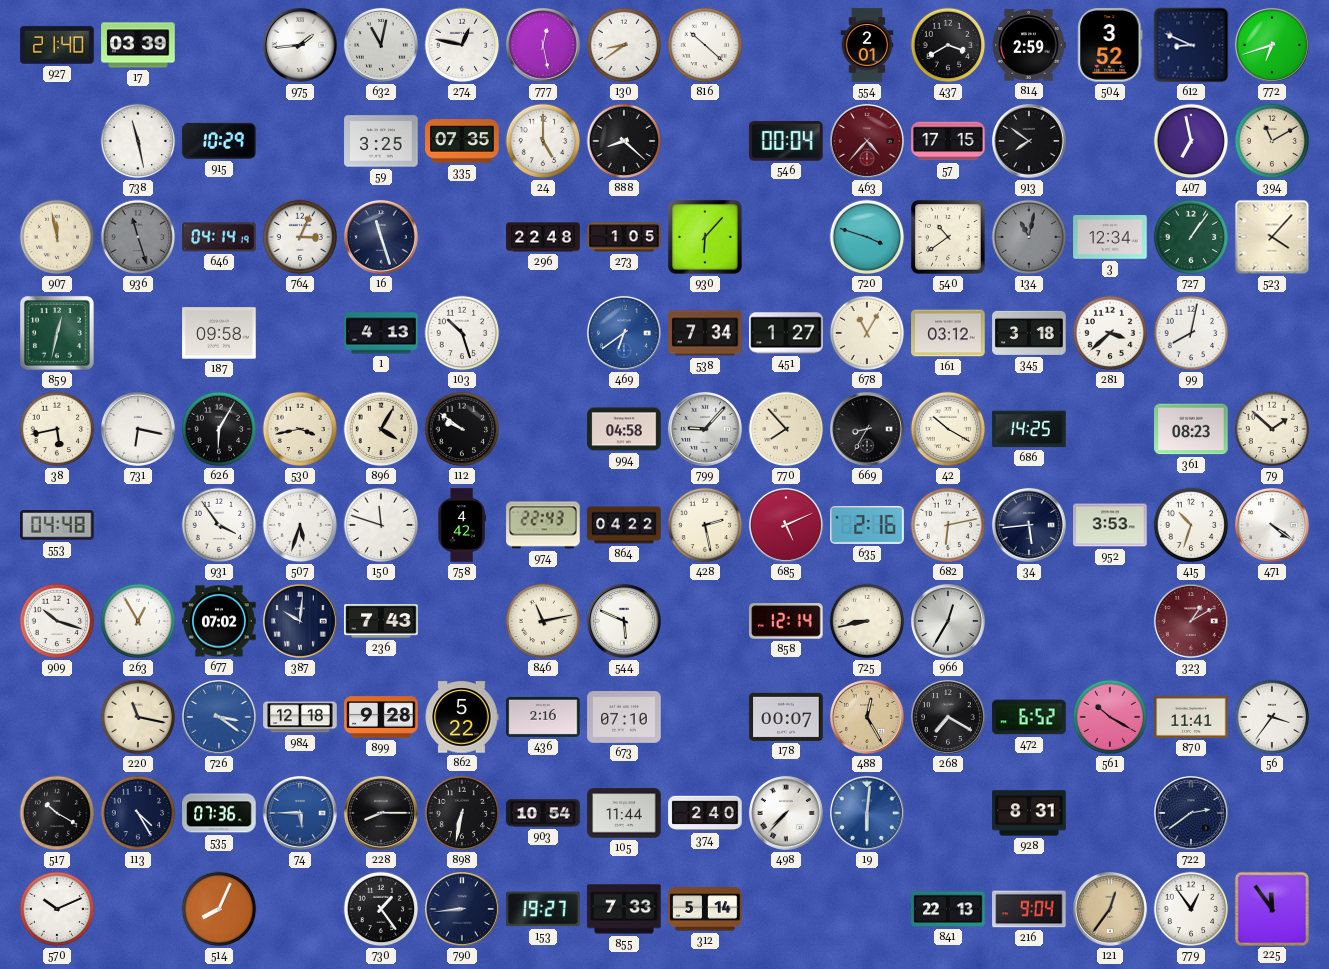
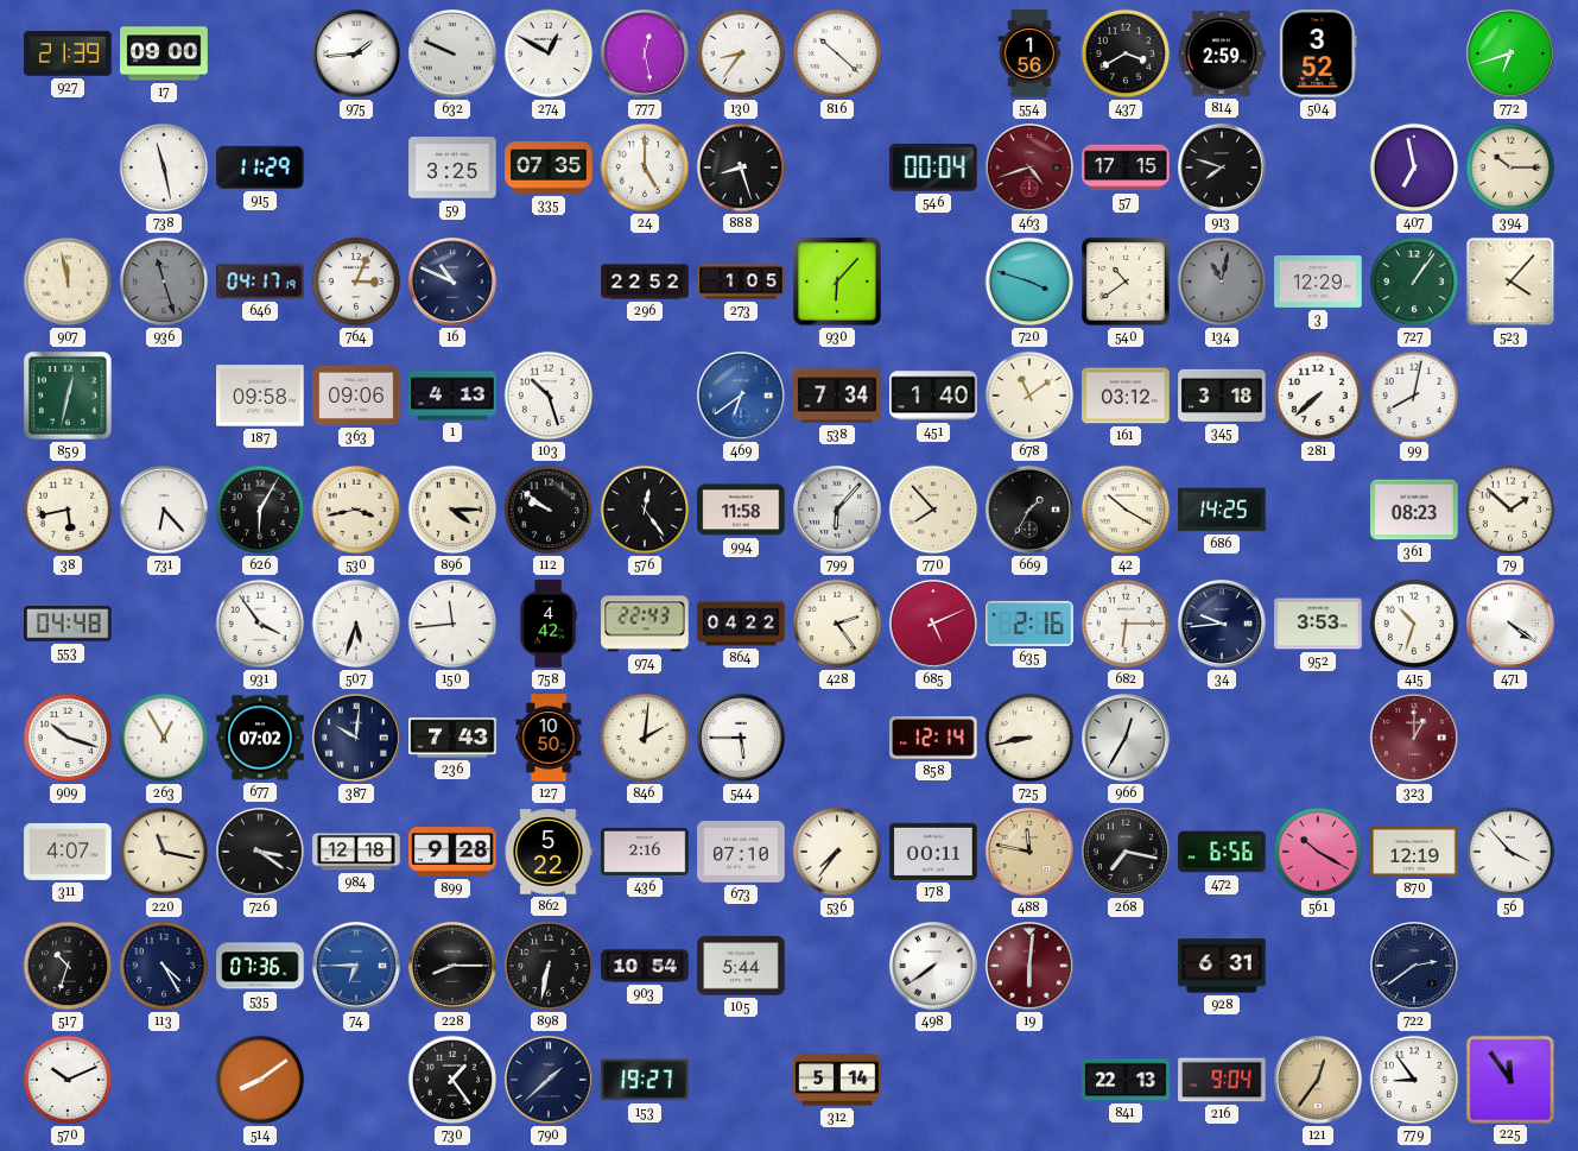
927: 21:40 -> 21:39
17: 03:39 -> 09:00
632: 11:02 -> 9:49
274: 12:47 -> 12:50
130: 8:39 -> 8:36
554: 2:01 -> 1:56
612: 8:49 -> none
915: 10:29 -> 11:29
888: 8:22 -> 8:27
463: 4:37 -> 4:42
913: 7:51 -> 7:48
394: 11:10 -> 10:15
646: 04:14 -> 04:17
16: 11:27 -> 10:49
296: 22:48 -> 22:52
3: 12:34 -> 12:29
363: none -> 09:06
451: 1:27 -> 1:40
678: 11:05 -> 11:09
281: 3:38 -> 7:38
731: 6:17 -> 6:23
896: 4:05 -> 4:15
576: none -> 12:24
994: 04:58 -> 11:58
799: 9:07 -> 6:07
669: 8:35 -> 1:35
150: 11:48 -> 11:44
428: 2:28 -> 2:24
682: 6:13 -> 6:15
34: 5:44 -> 9:44
127: none -> 10:50
846: 11:13 -> 2:01
544: 5:49 -> 5:45
323: 1:10 -> 1:00
311: none -> 4:07
726 dial: blue -> black
536: none -> 7:36
178: 00:07 -> 00:11
488: 12:25 -> 11:47
268: 7:20 -> 7:17
472: 6:52 -> 6:56
870: 11:41 -> 12:19
56: 3:36 -> 3:53
517: 10:20 -> 10:33
74: 5:45 -> 6:45
105: 11:44 -> 5:44
374: 2:40 -> none
498: 7:37 -> 7:39
19 dial: blue -> burgundy
928: 8:31 -> 6:31
514: 8:04 -> 8:09
790: 8:44 -> 1:38
855: 7:33 -> none
779: 12:54 -> 8:54
